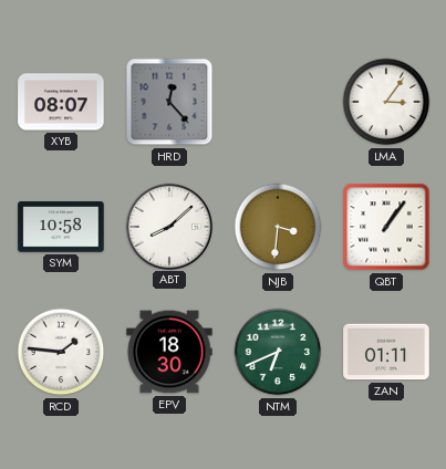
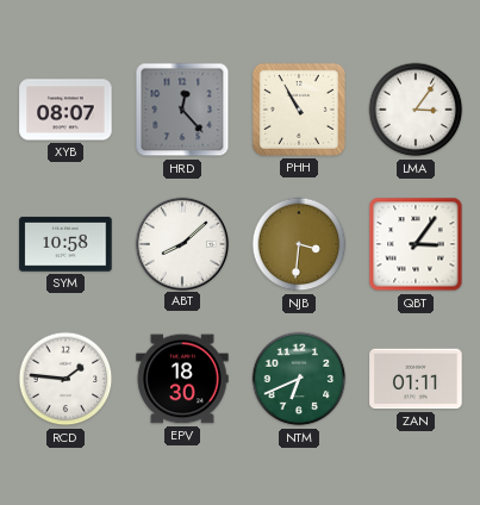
PHH: none -> 10:55
QBT: 1:06 -> 3:06
